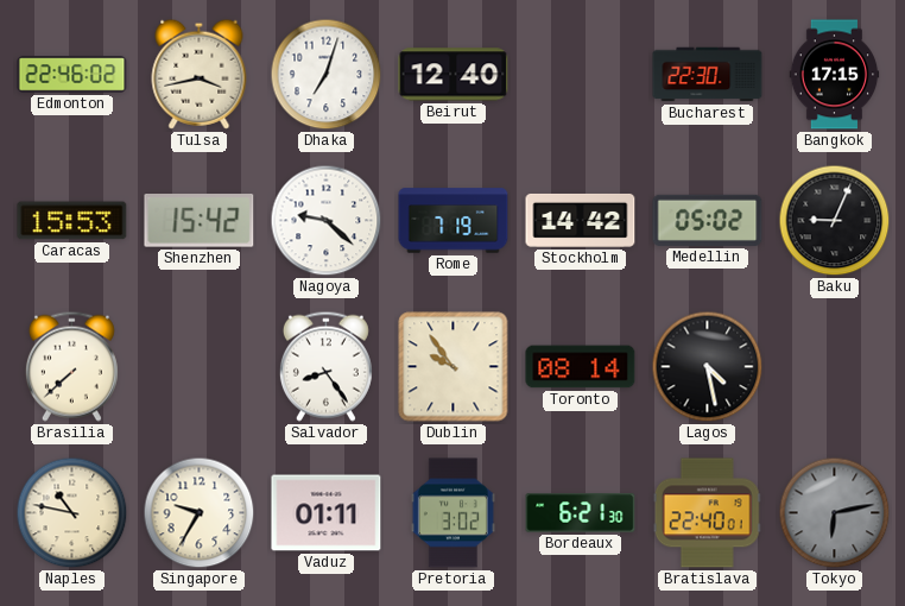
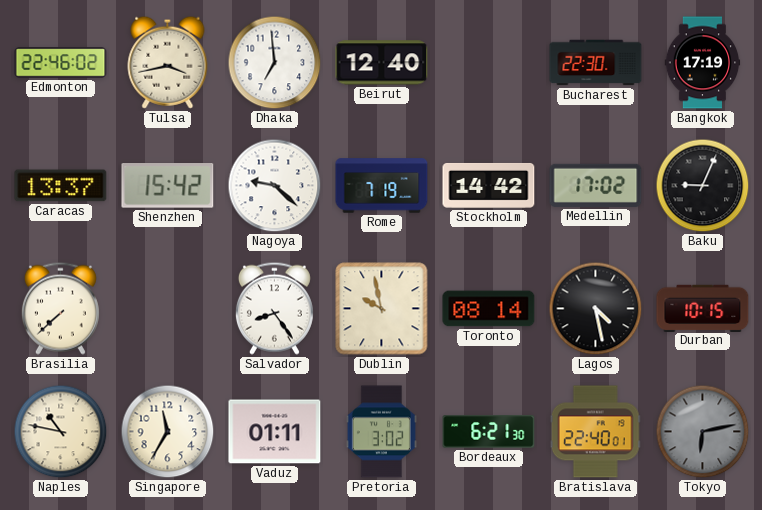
Dhaka: 7:03 -> 6:59
Bangkok: 17:15 -> 17:19
Caracas: 15:53 -> 13:37
Medellin: 05:02 -> 17:02
Dublin: 9:54 -> 9:58
Durban: none -> 10:15
Singapore: 9:35 -> 11:35
